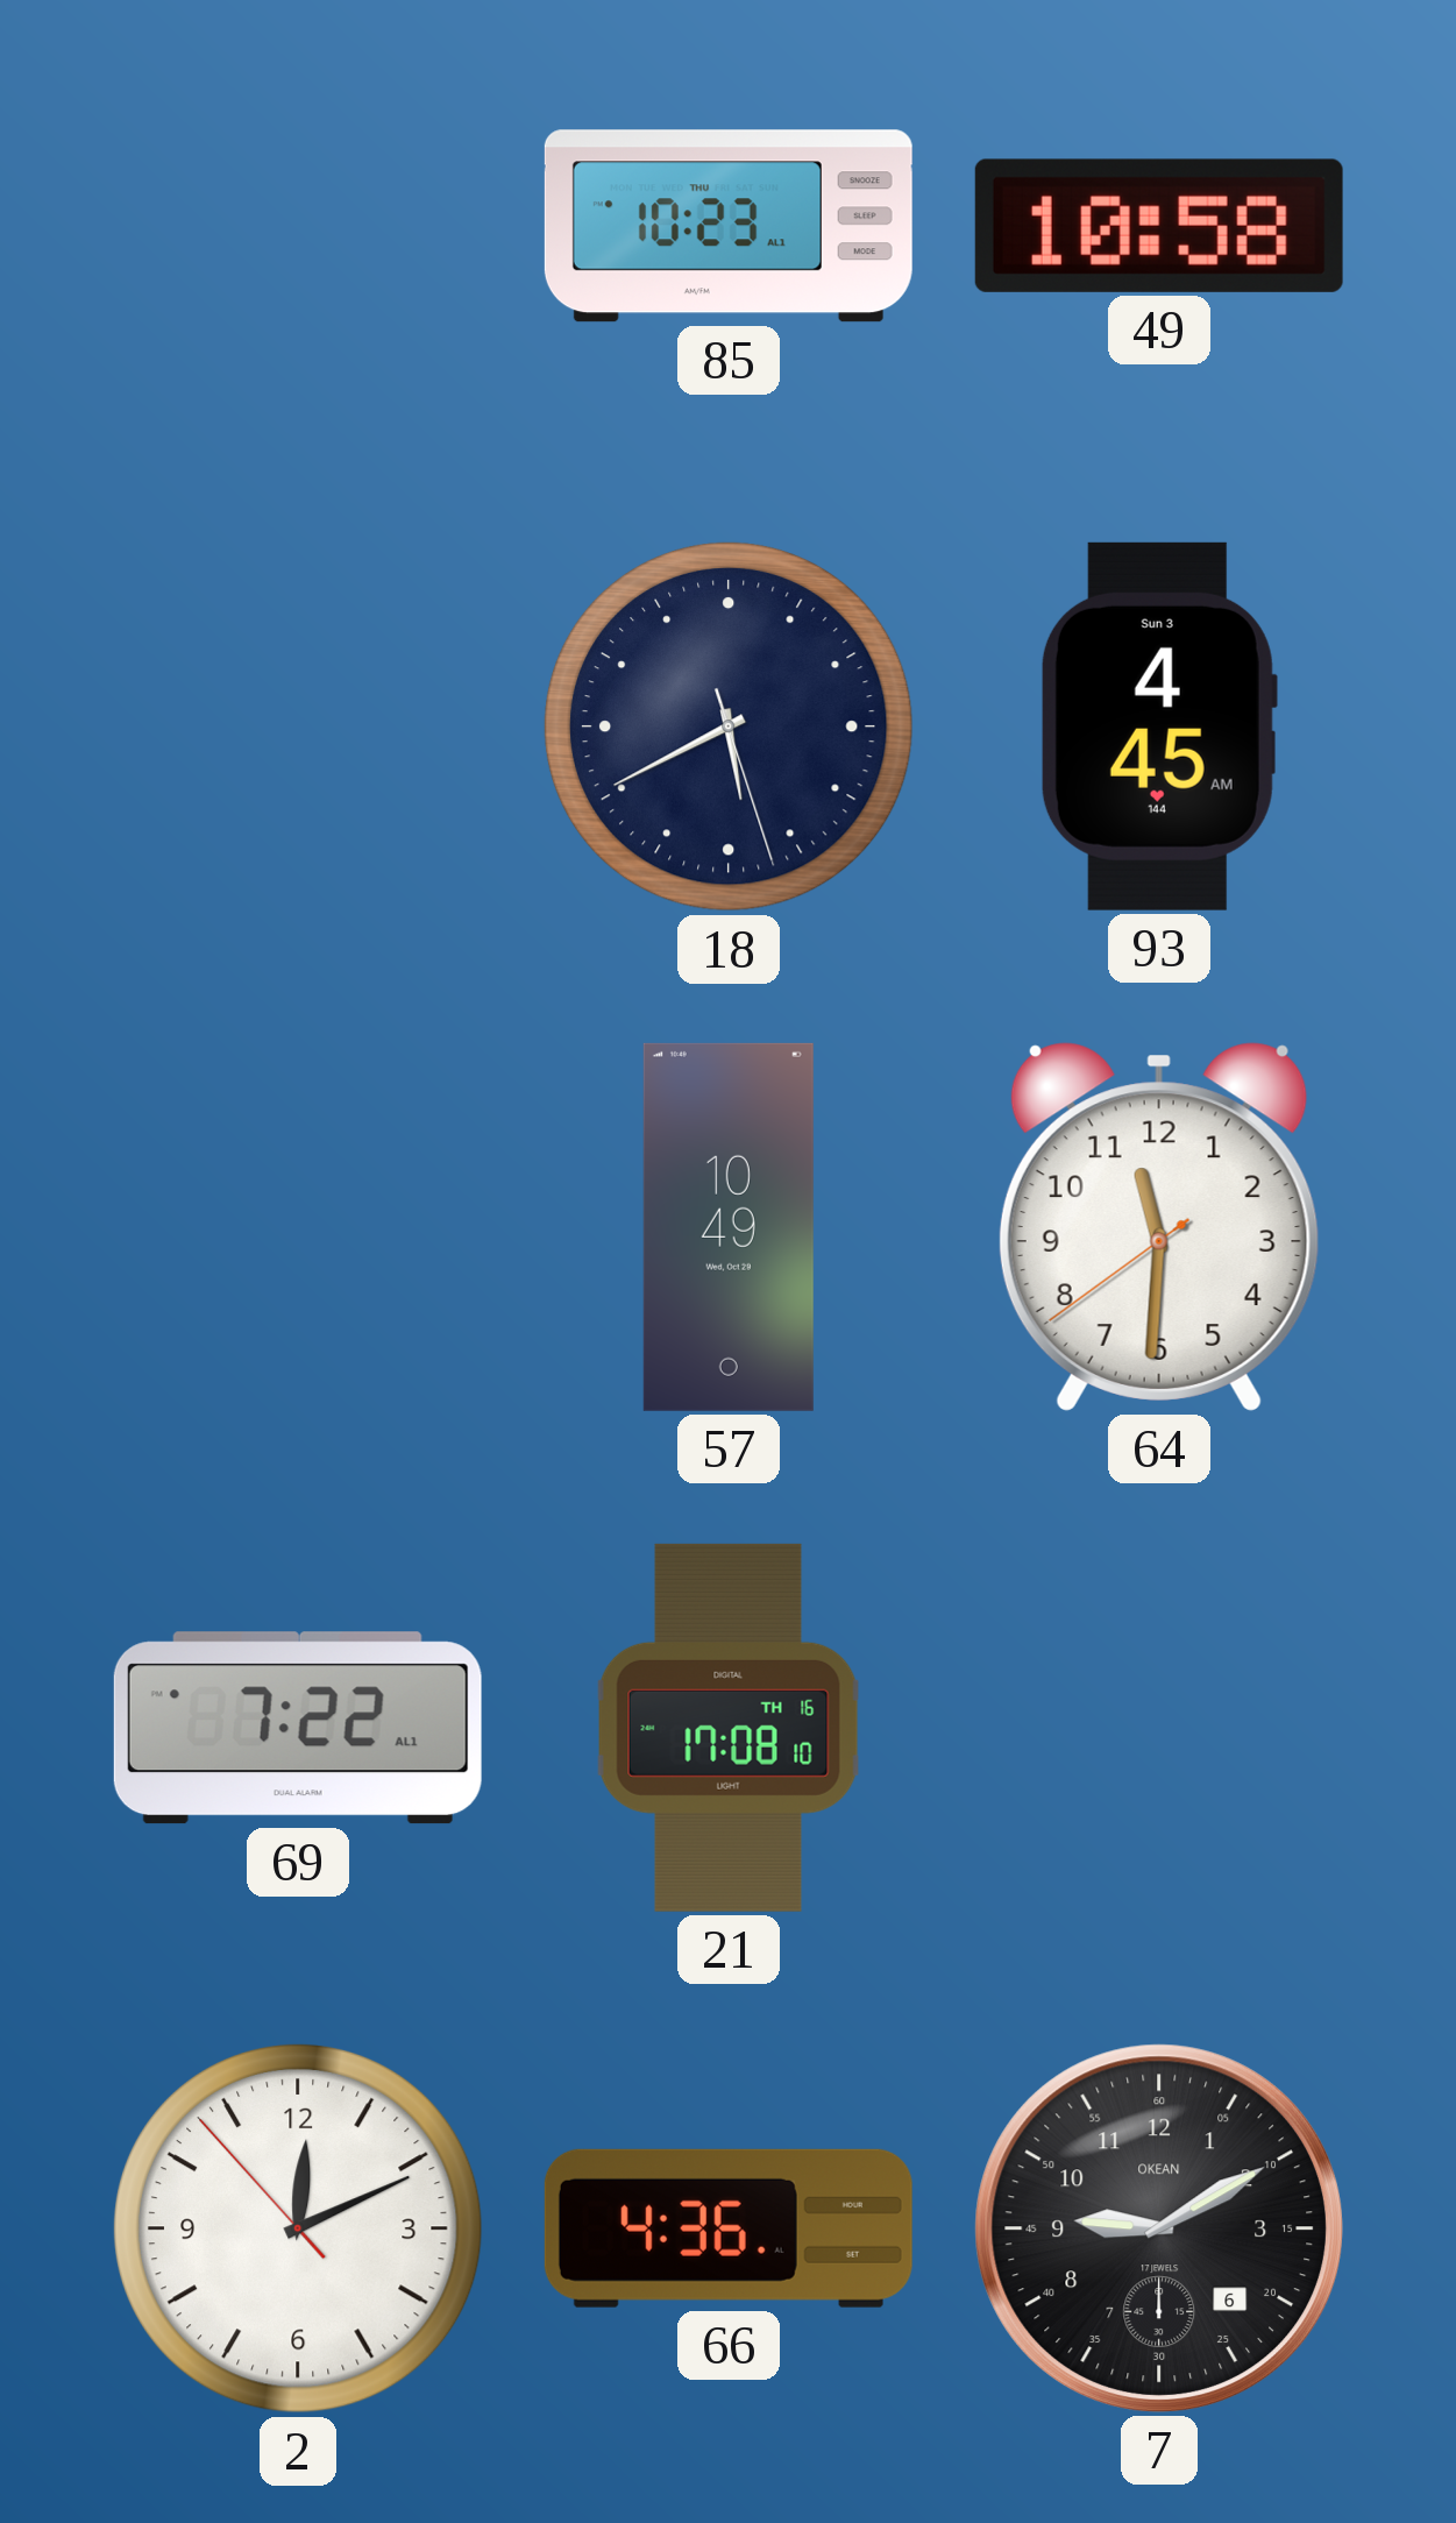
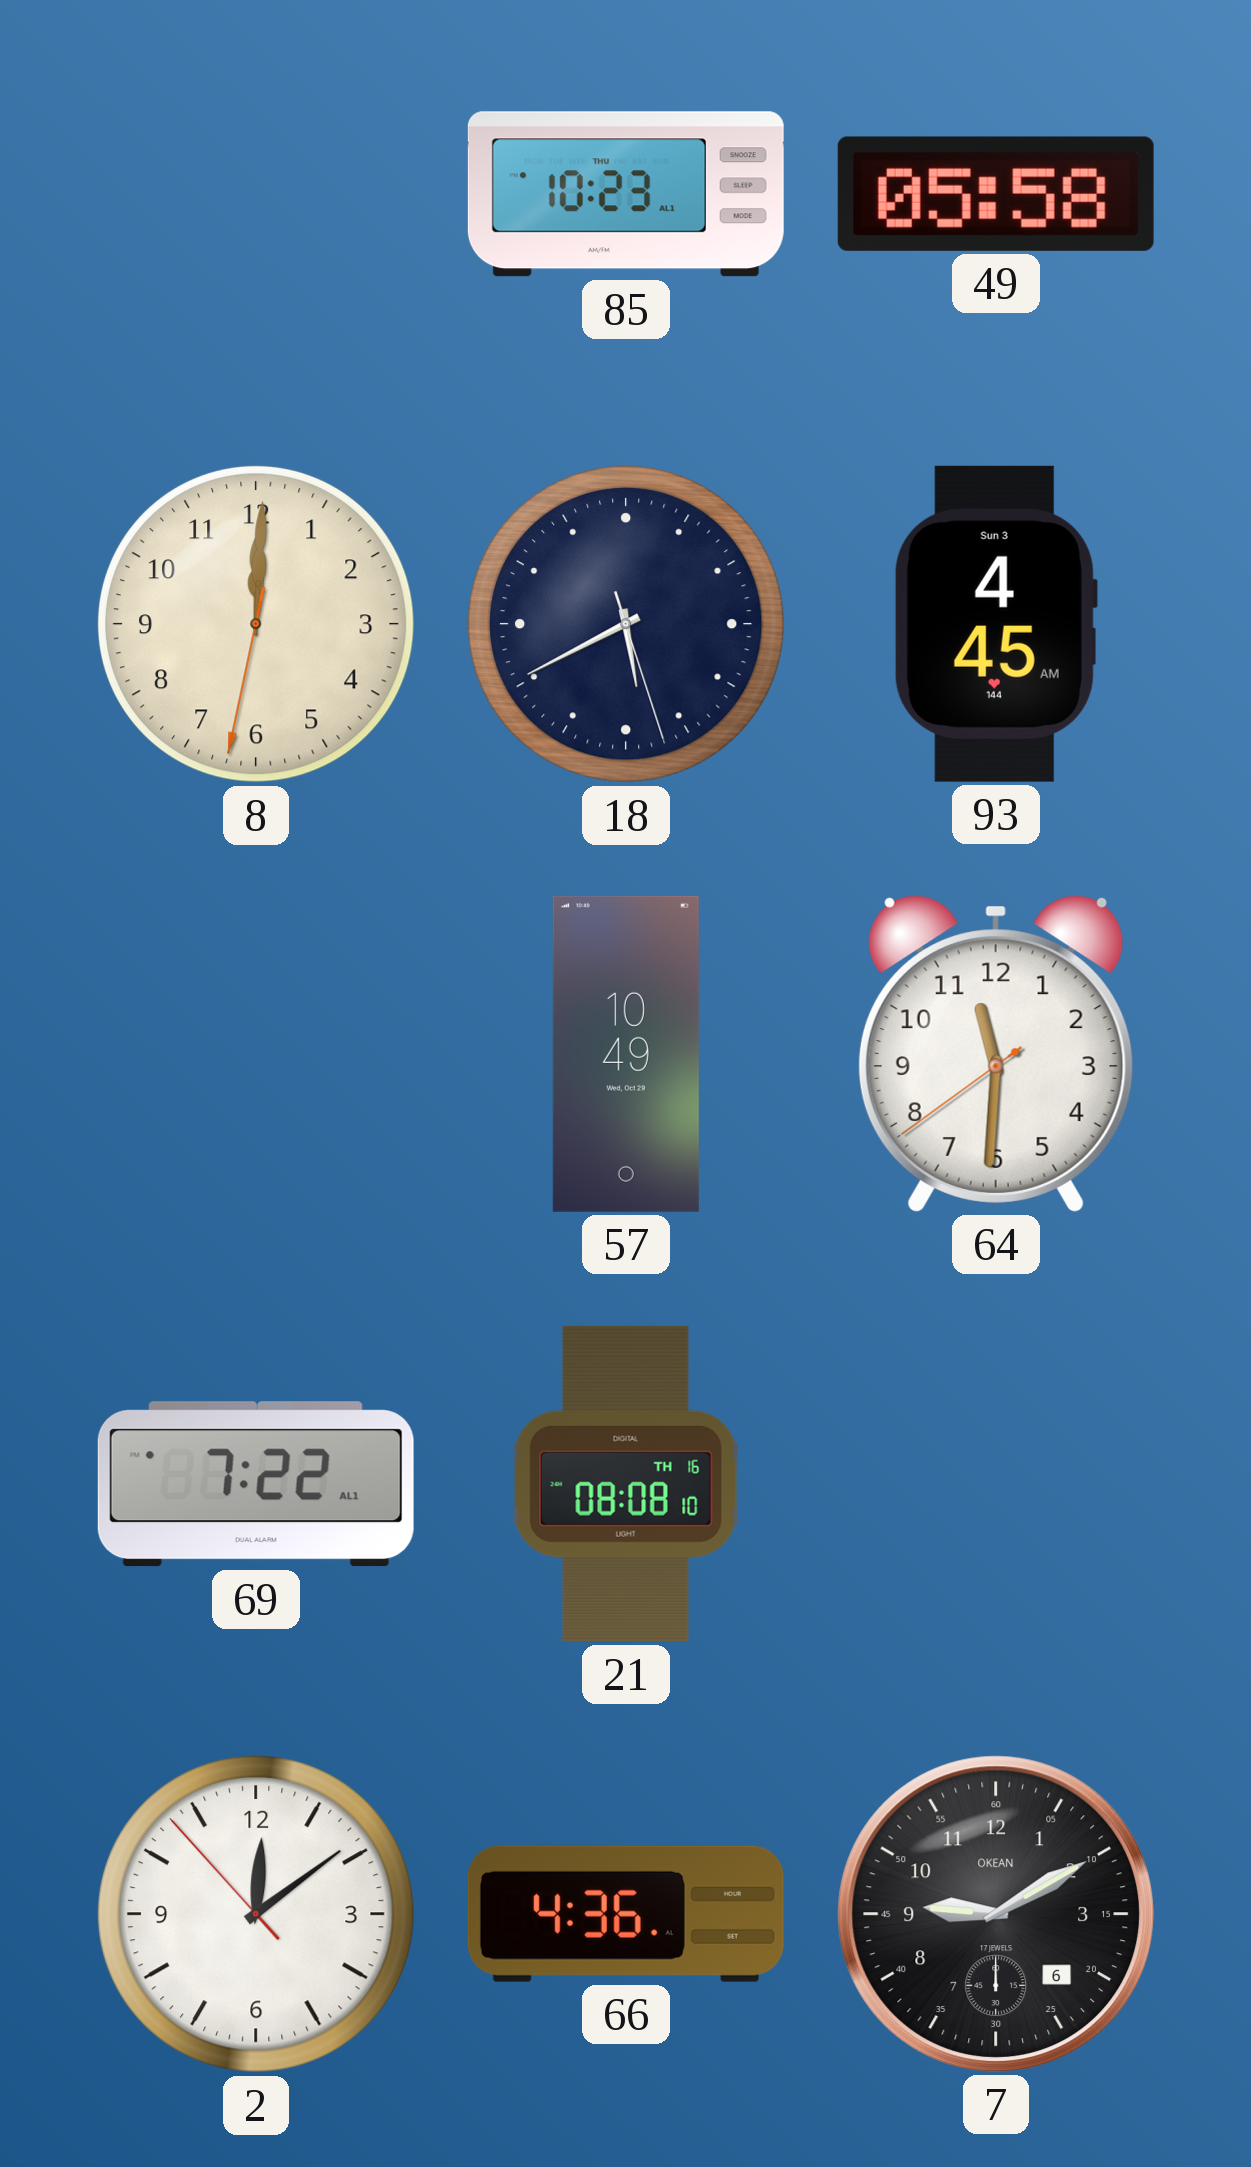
49: 10:58 -> 05:58
8: none -> 12:00
21: 17:08 -> 08:08
2: 12:10 -> 12:08
